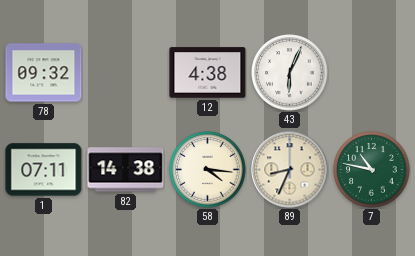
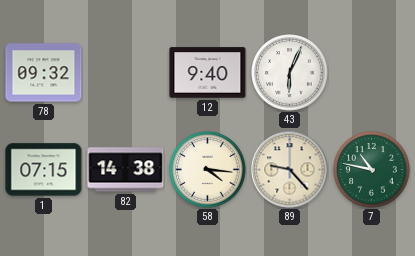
12: 4:38 -> 9:40
1: 07:11 -> 07:15
89: 8:34 -> 9:23
